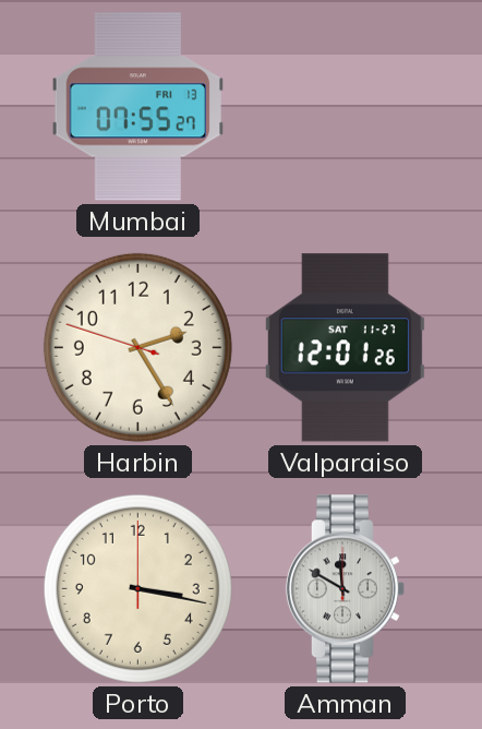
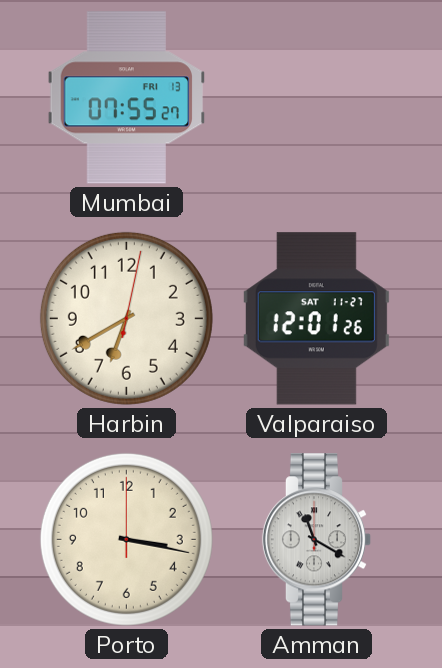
Harbin: 2:24 -> 6:40
Amman: 11:50 -> 11:20
